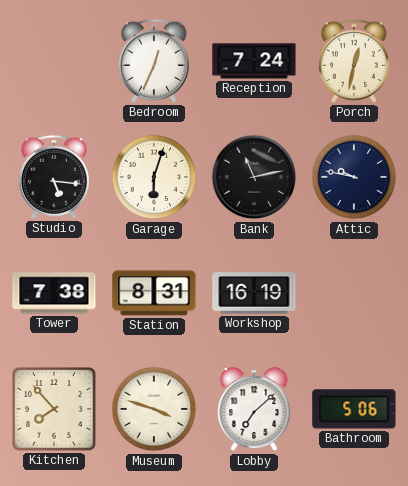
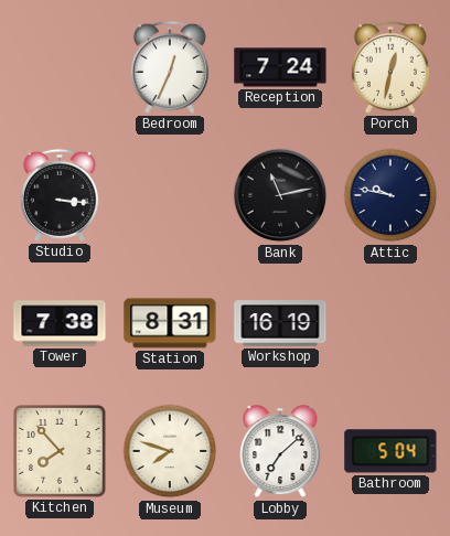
Studio: 5:16 -> 3:16
Garage: 6:03 -> none
Museum: 3:48 -> 7:48
Bathroom: 5:06 -> 5:04
